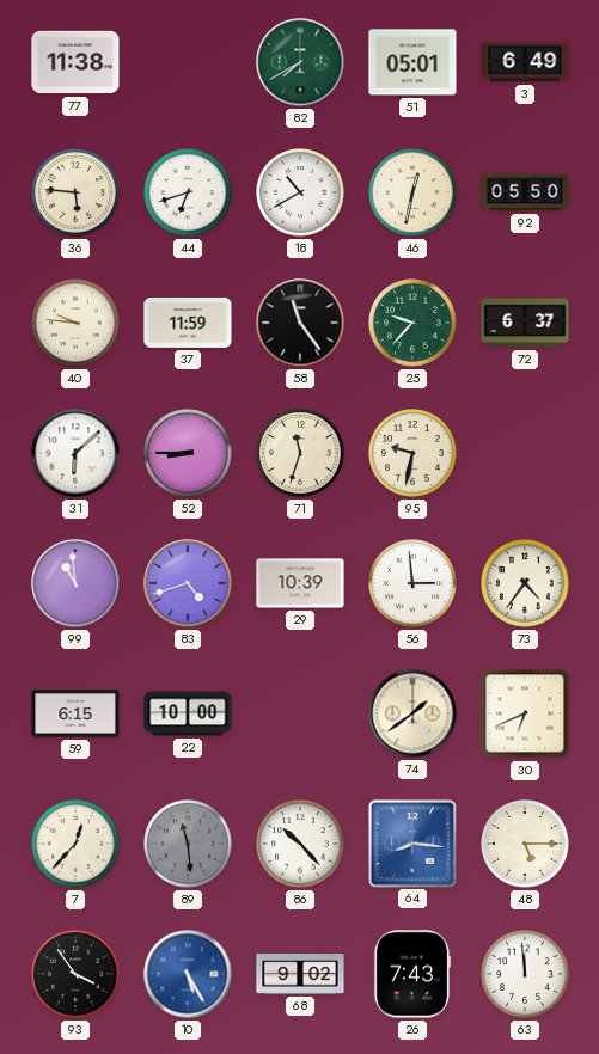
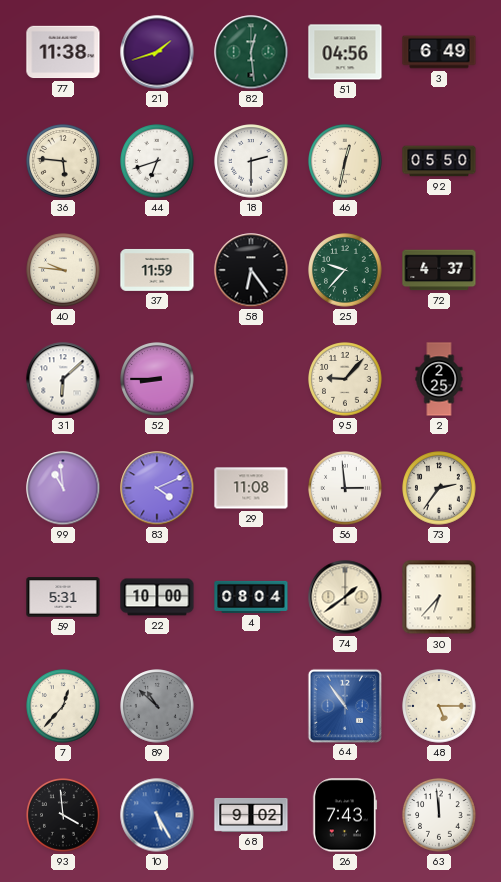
21: none -> 1:42
82: 7:40 -> 12:29
51: 05:01 -> 04:56
18: 10:40 -> 2:30
58: 11:24 -> 6:24
72: 6:37 -> 4:37
71: 11:33 -> none
95: 9:32 -> 9:07
2: none -> 2:25
83: 4:42 -> 4:11
29: 10:39 -> 11:08
73: 4:36 -> 2:36
59: 6:15 -> 5:31
4: none -> 08:04
30: 6:41 -> 6:37
89: 11:29 -> 10:52
86: 10:23 -> none
64: 8:16 -> 10:54
93: 3:54 -> 3:59
